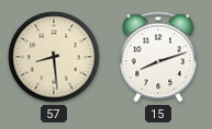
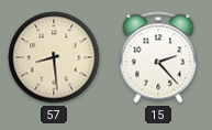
15: 8:12 -> 2:23
